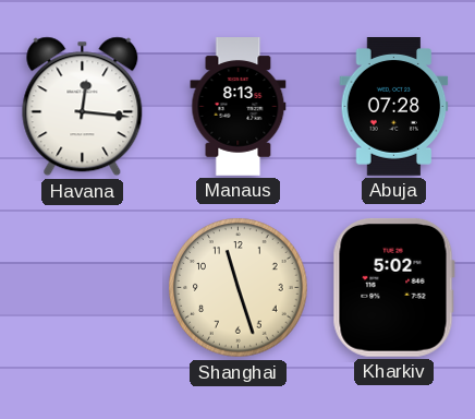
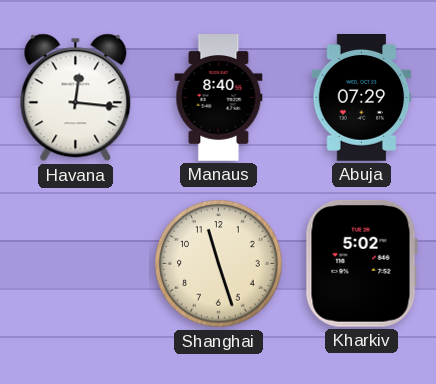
Manaus: 8:13 -> 8:40
Abuja: 07:28 -> 07:29
